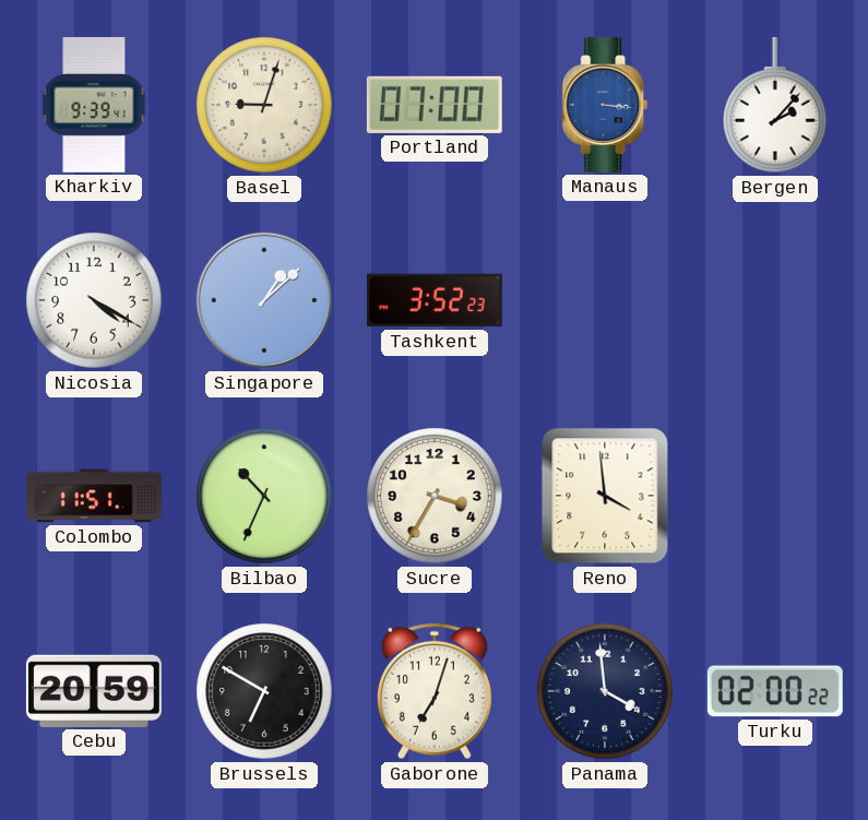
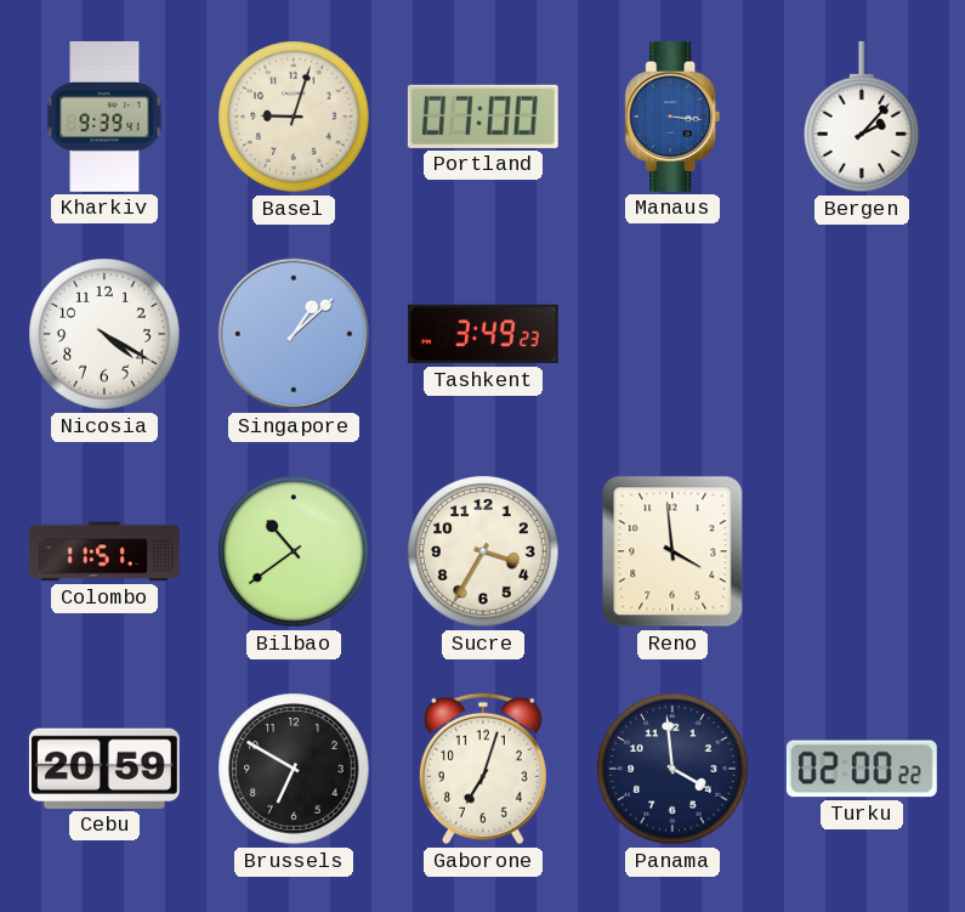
Tashkent: 3:52 -> 3:49
Bilbao: 10:34 -> 10:39
